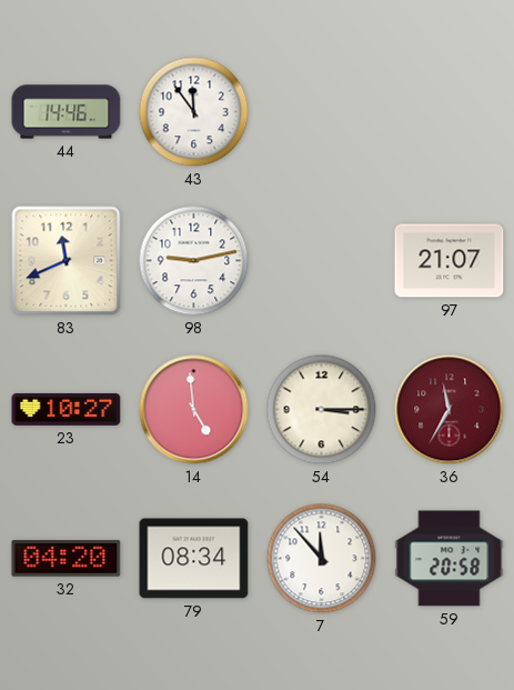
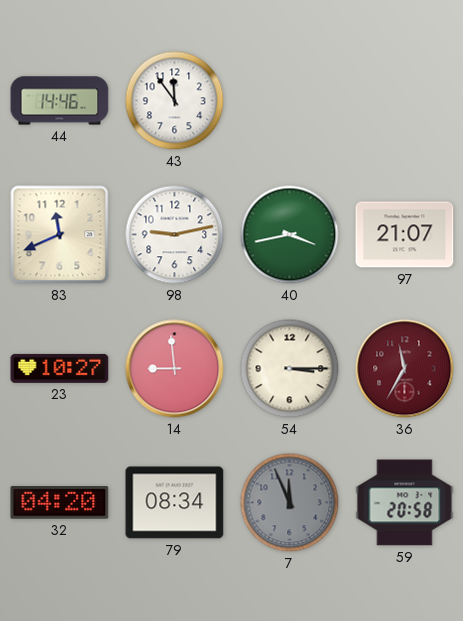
40: none -> 3:43
14: 4:59 -> 8:59
7: 11:53 -> 11:56
7 dial: white -> grey
